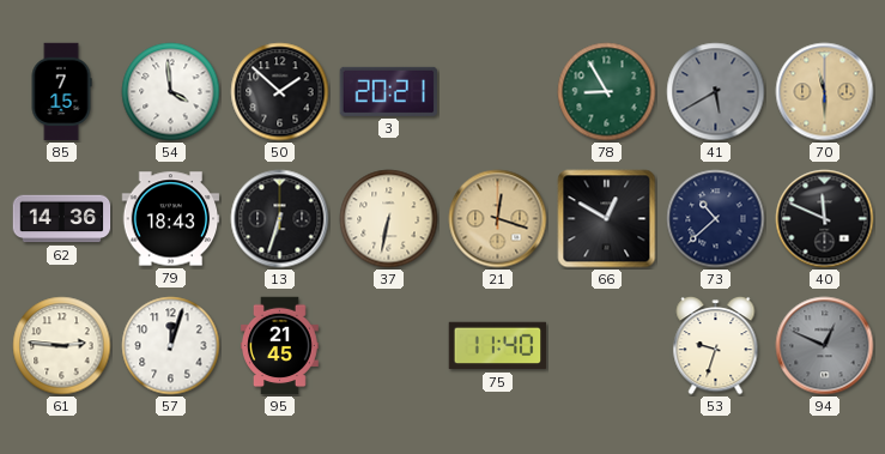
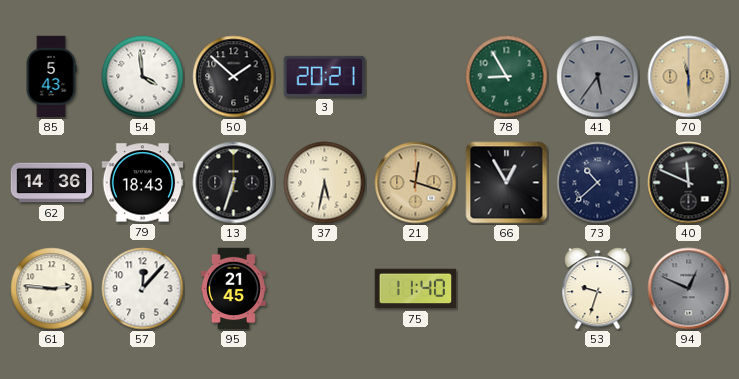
85: 7:15 -> 5:43
41: 5:40 -> 5:36
37: 6:32 -> 5:32
66: 12:50 -> 12:55
57: 12:03 -> 12:07
